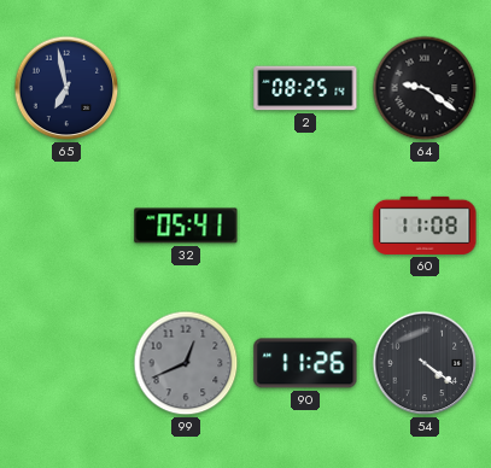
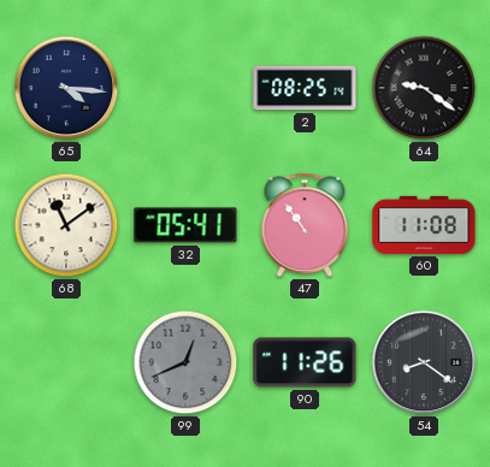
65: 6:58 -> 4:16
68: none -> 11:09
47: none -> 10:54
54: 4:21 -> 8:21
